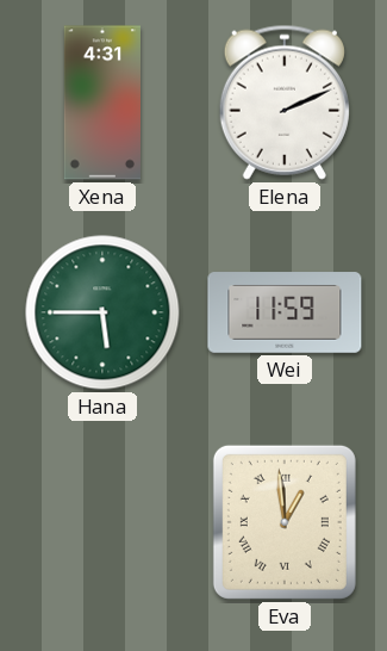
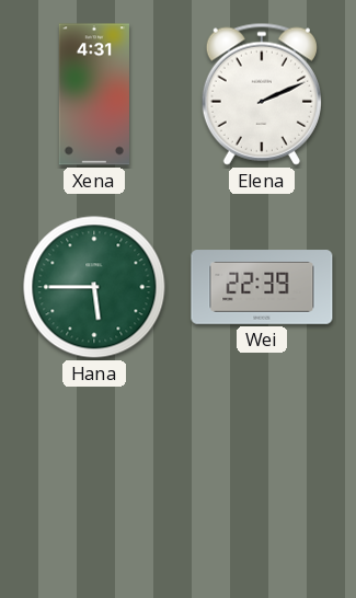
Wei: 11:59 -> 22:39
Eva: 12:59 -> none
